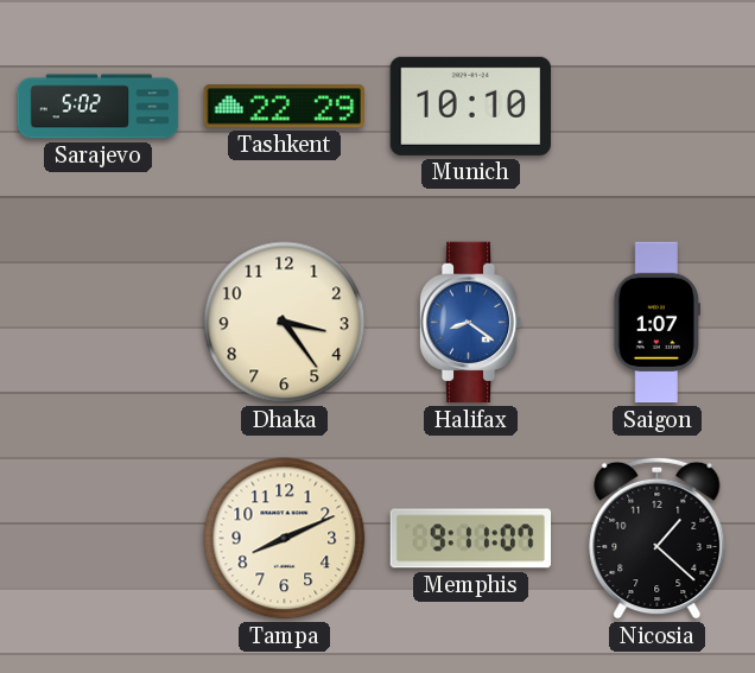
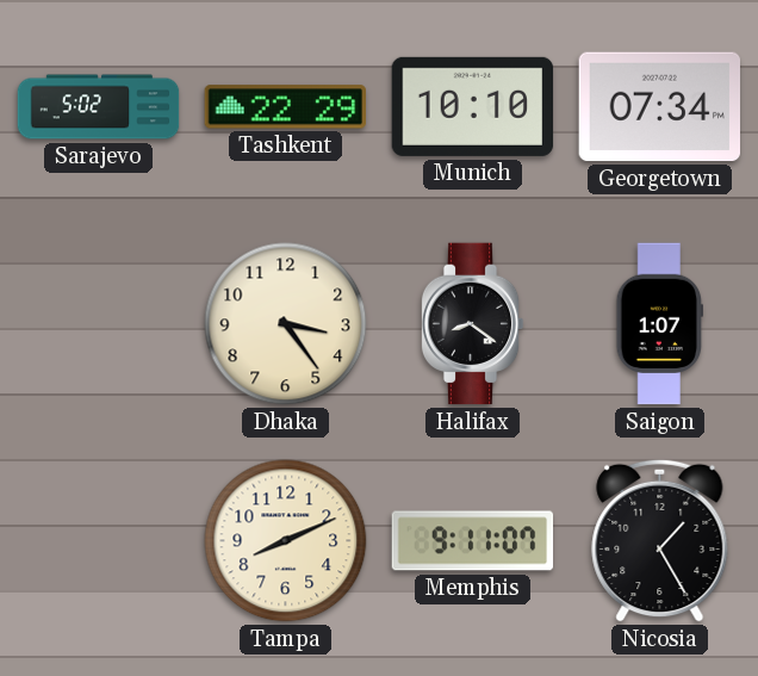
Georgetown: none -> 07:34
Halifax dial: blue -> black
Nicosia: 1:22 -> 1:25
